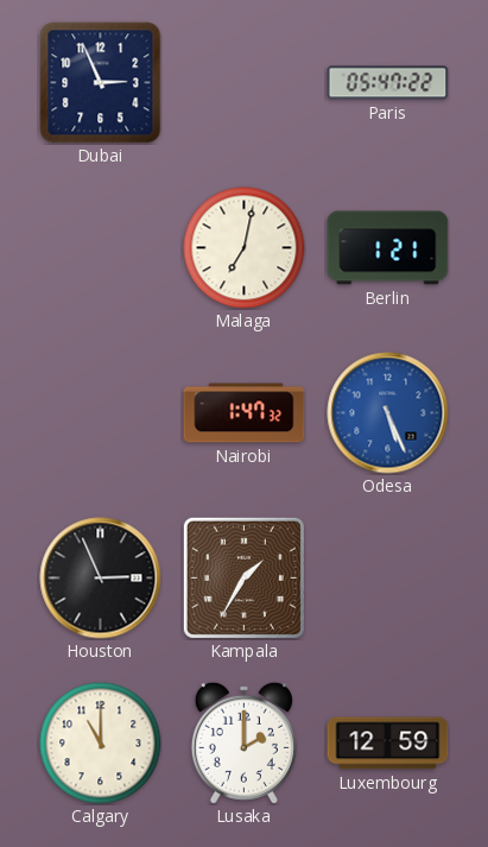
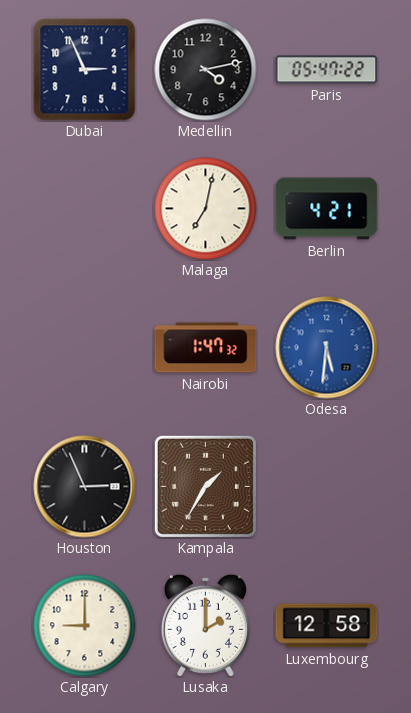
Medellin: none -> 4:13
Berlin: 1:21 -> 4:21
Odesa: 5:26 -> 5:31
Calgary: 11:00 -> 9:00
Luxembourg: 12:59 -> 12:58
